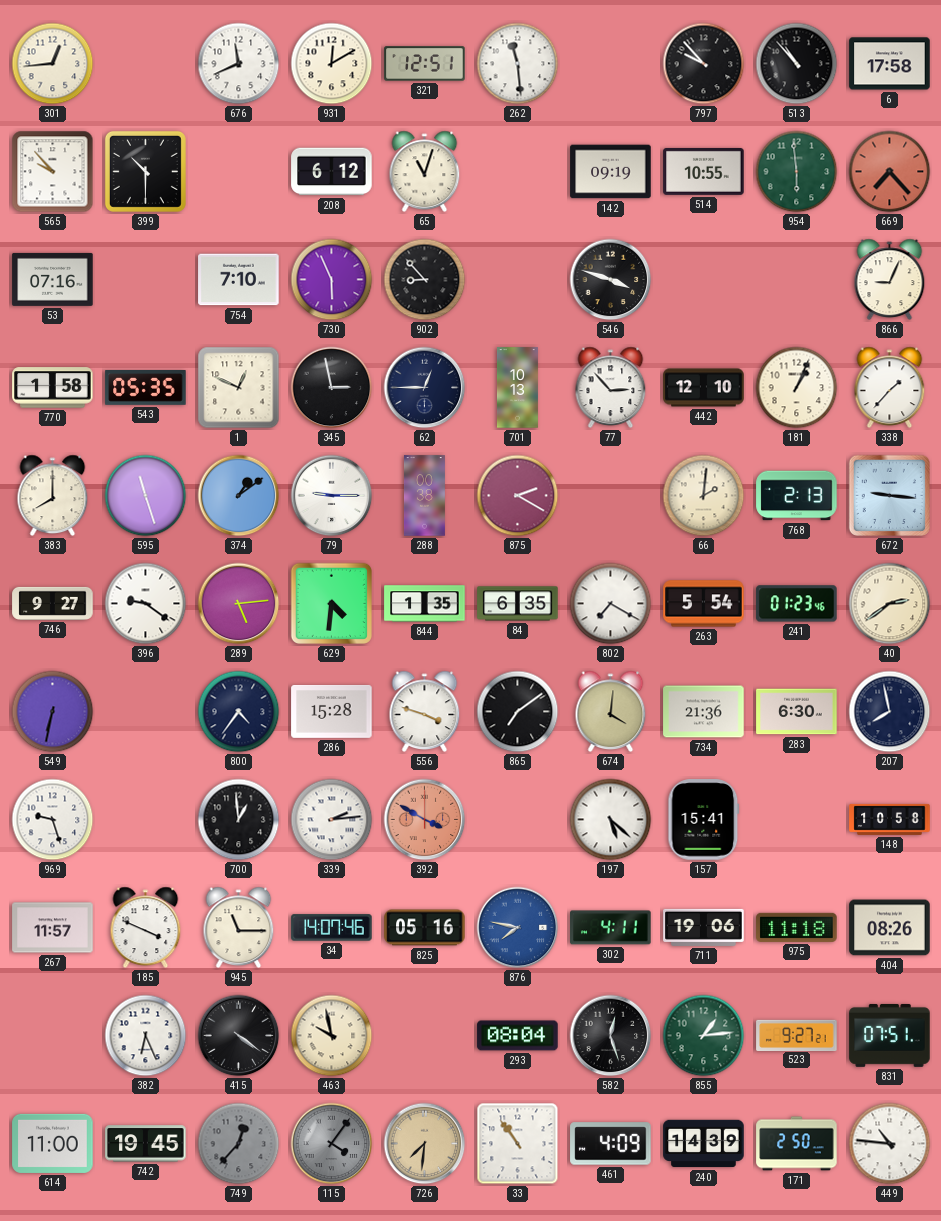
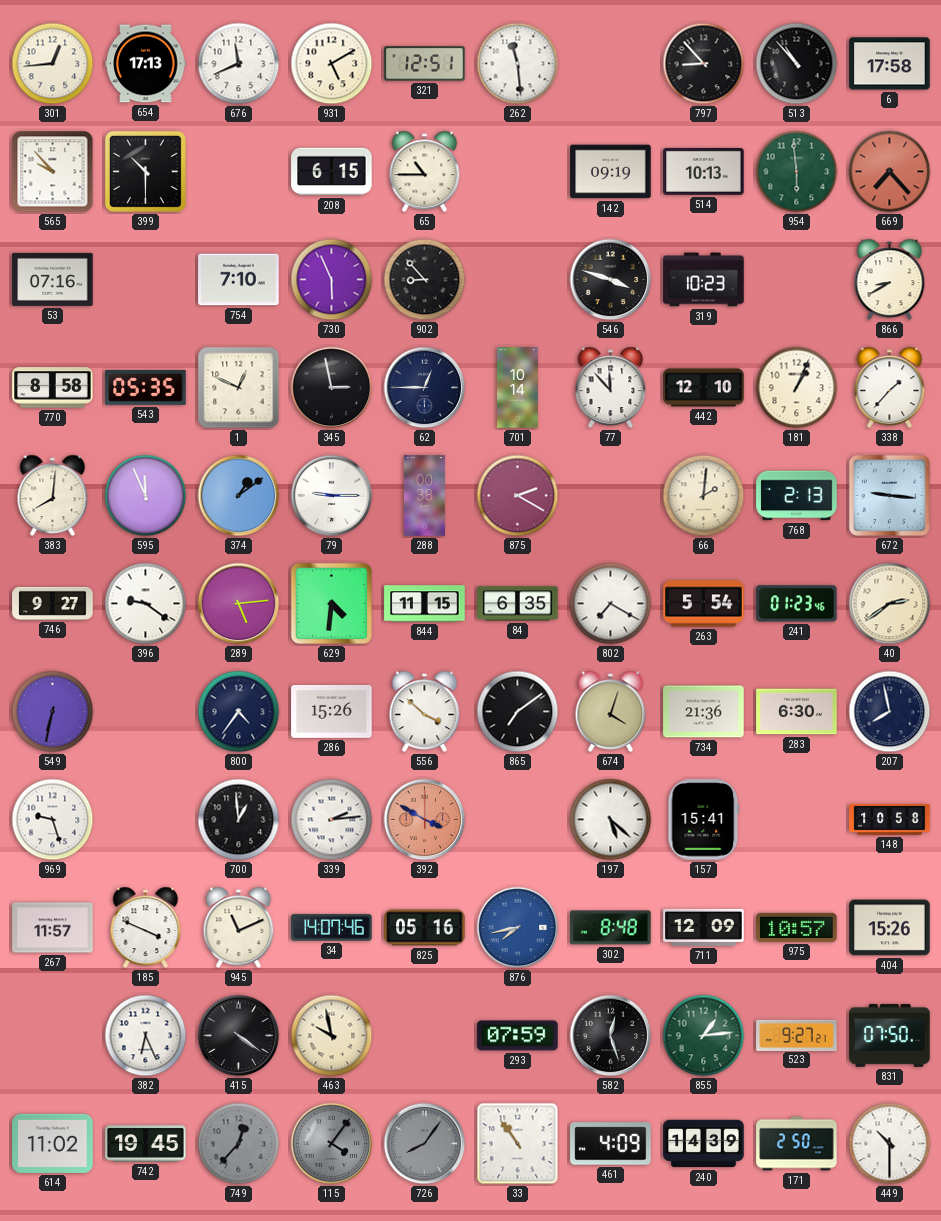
654: none -> 17:13
931: 12:10 -> 5:10
797: 9:53 -> 8:53
208: 6:12 -> 6:15
65: 11:03 -> 10:45
514: 10:55 -> 10:13
319: none -> 10:23
866: 9:04 -> 8:40
770: 1:58 -> 8:58
701: 10:13 -> 10:14
77: 2:53 -> 11:53
383: 8:00 -> 8:01
595: 11:27 -> 11:56
844: 1:35 -> 11:15
286: 15:28 -> 15:26
556: 3:48 -> 3:52
674: 4:01 -> 4:03
945: 11:15 -> 11:11
876: 7:47 -> 7:43
302: 4:11 -> 8:48
711: 19:06 -> 12:09
975: 11:18 -> 10:57
404: 08:26 -> 15:26
293: 08:04 -> 07:59
831: 07:51 -> 07:50
614: 11:00 -> 11:02
726: 7:31 -> 8:06
726 dial: champagne -> grey
449: 10:46 -> 10:30
